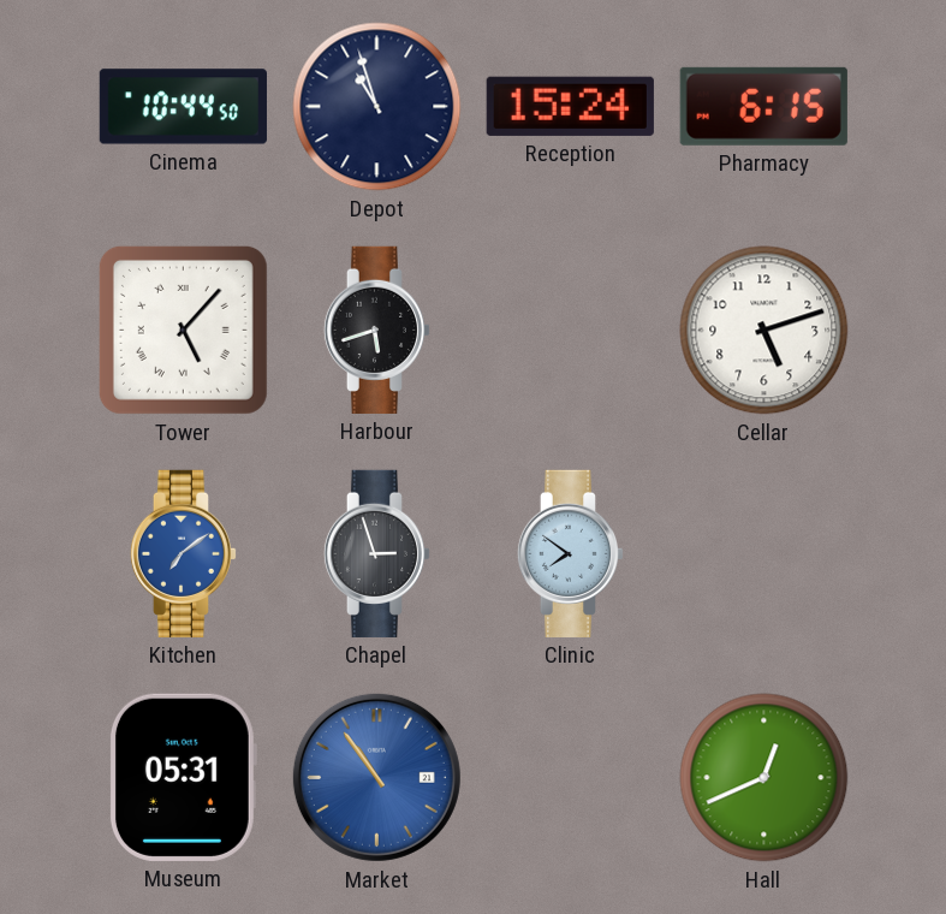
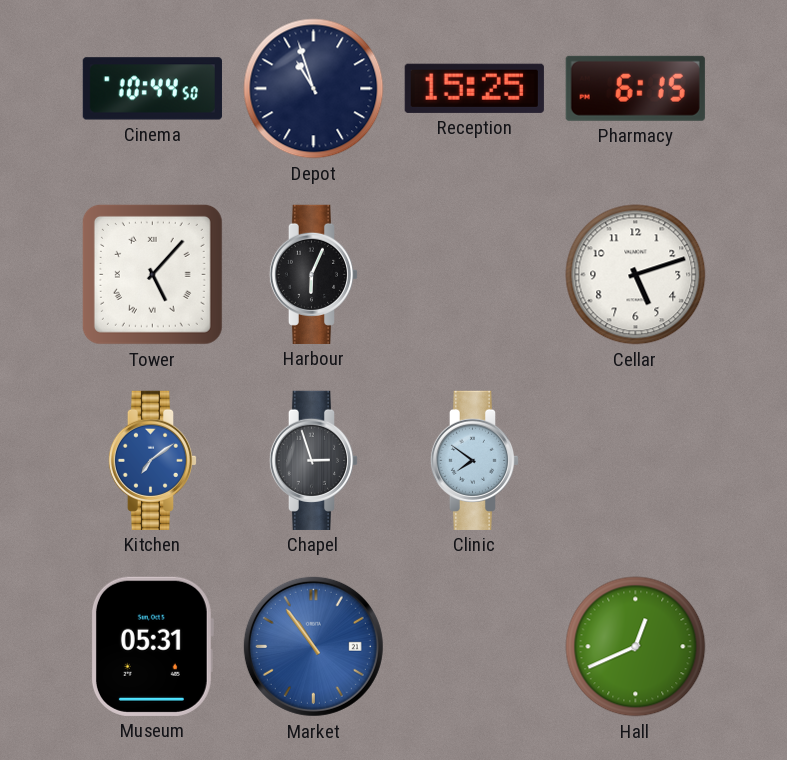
Reception: 15:24 -> 15:25
Harbour: 5:42 -> 6:04
